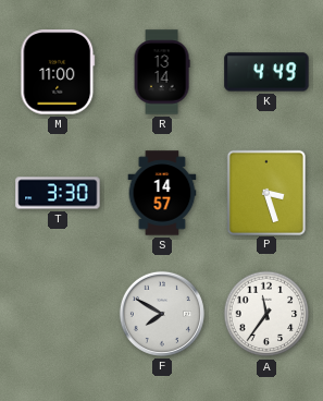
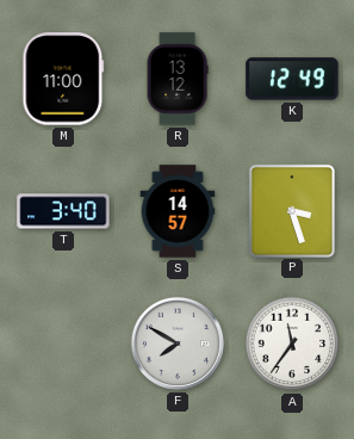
R: 13:14 -> 13:12
K: 4:49 -> 12:49
T: 3:30 -> 3:40
